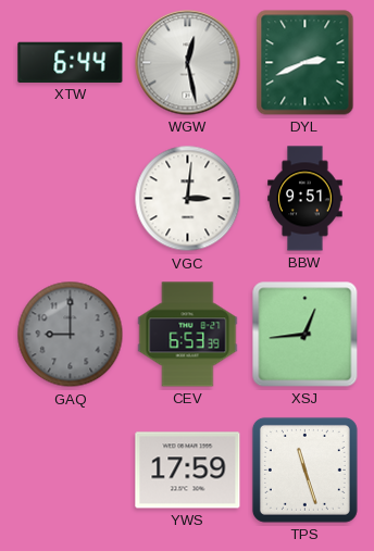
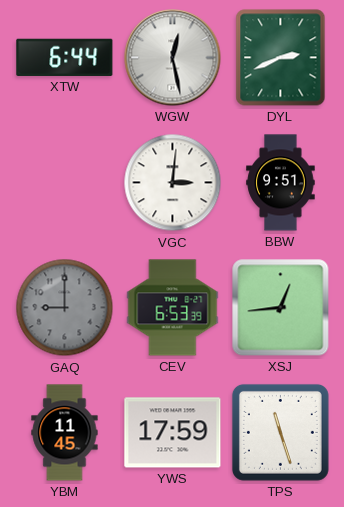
YBM: none -> 11:45
